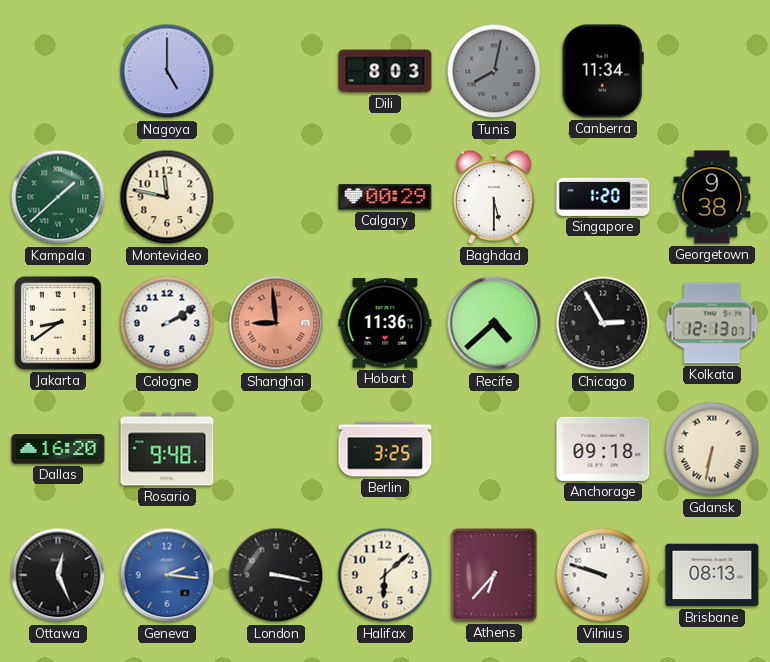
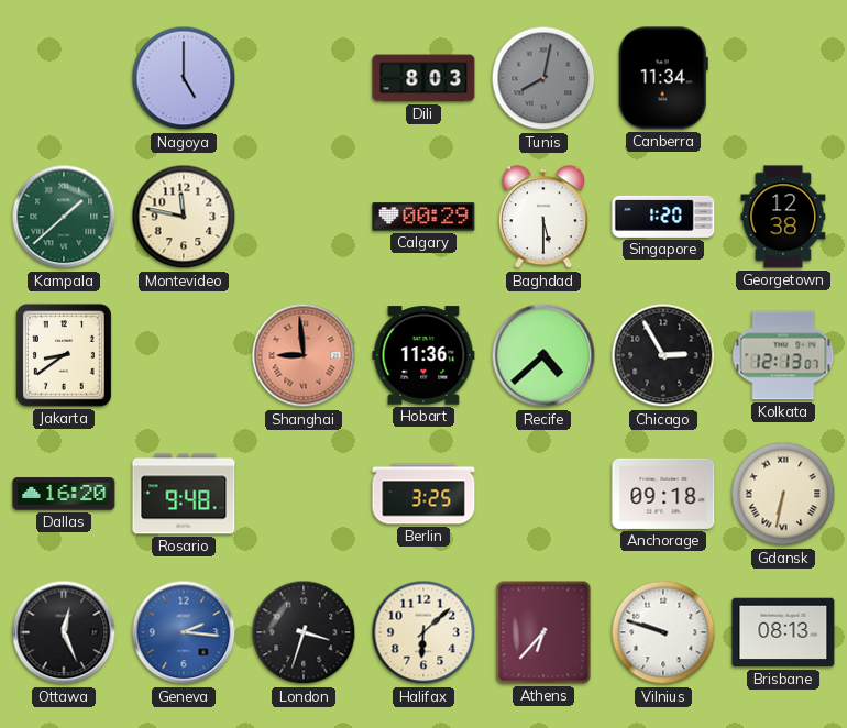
Georgetown: 9:38 -> 12:38
Cologne: 2:10 -> none
London: 3:17 -> 3:33
